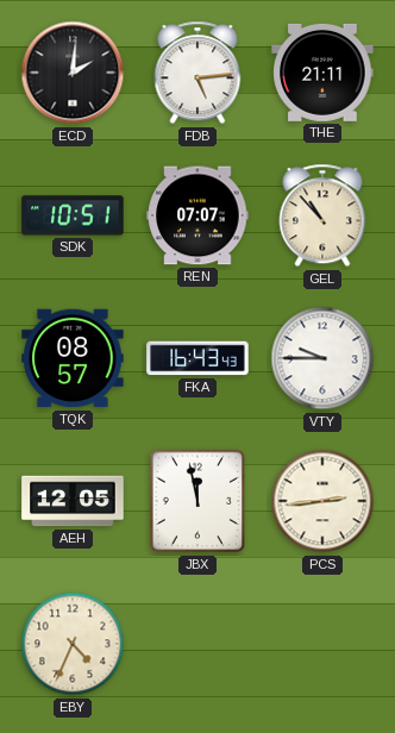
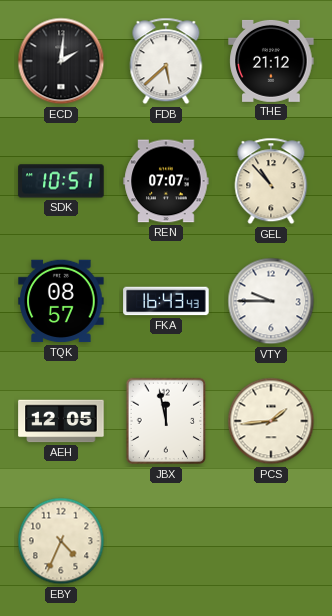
FDB: 5:14 -> 5:38
THE: 21:11 -> 21:12
PCS: 2:44 -> 1:44
